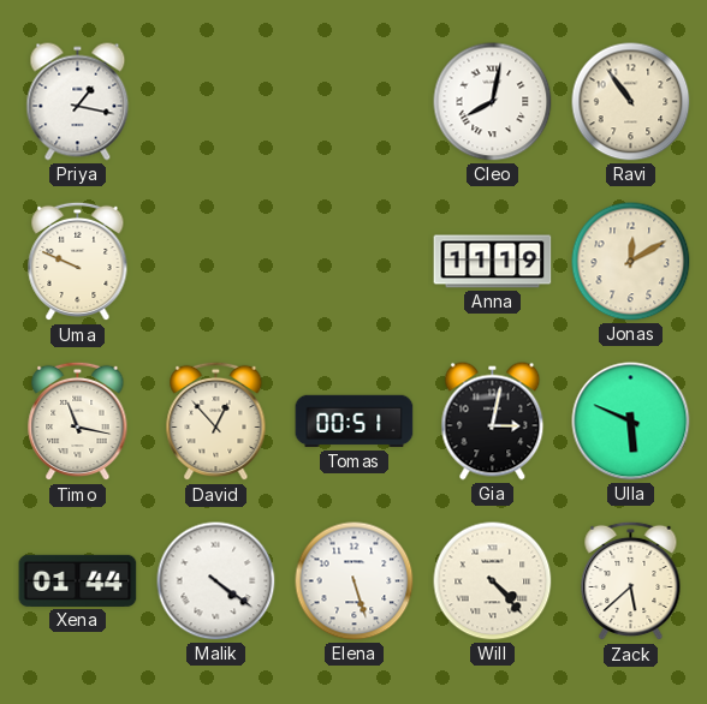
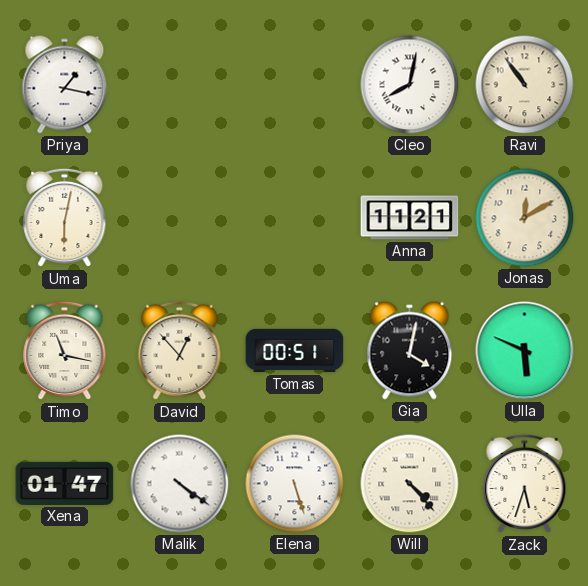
Uma: 9:49 -> 6:02
Anna: 11:19 -> 11:21
Gia: 3:02 -> 4:02
Xena: 01:44 -> 01:47
Zack: 5:38 -> 5:33
